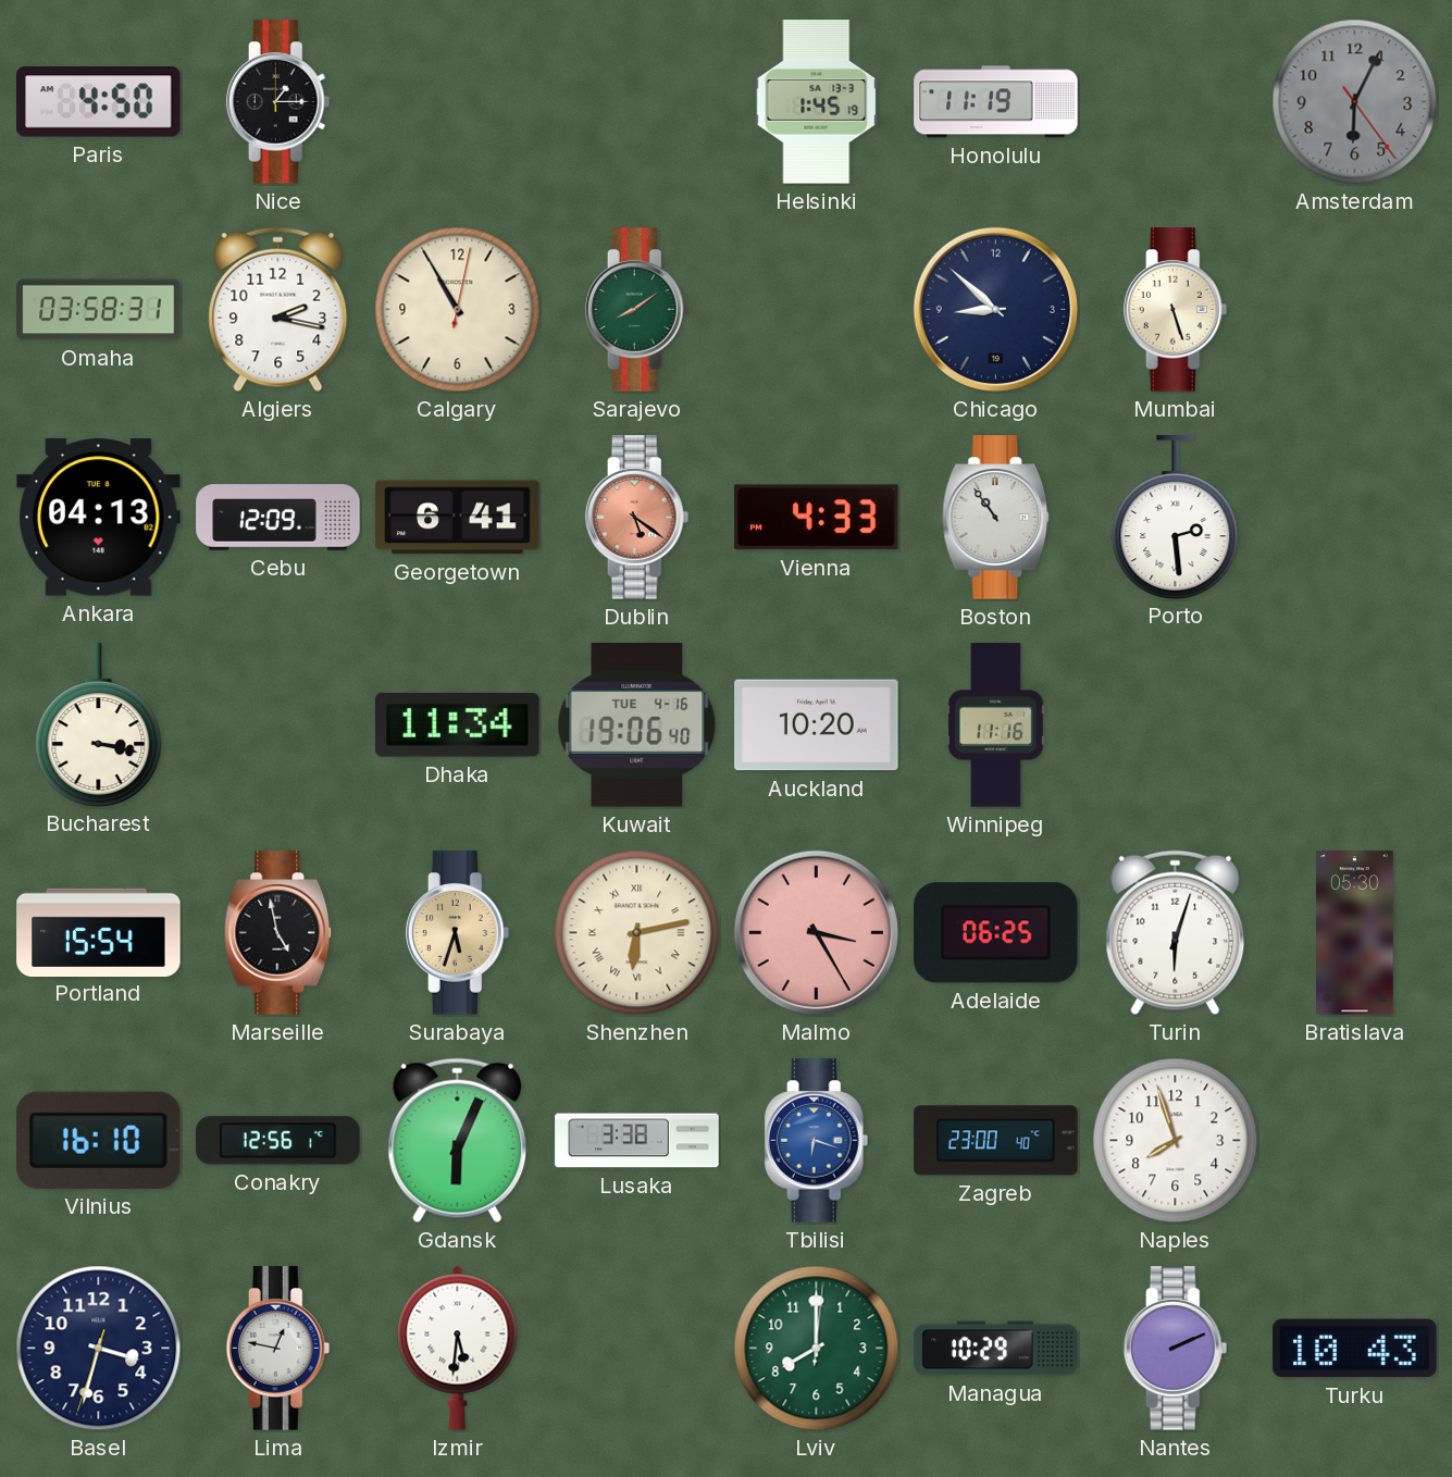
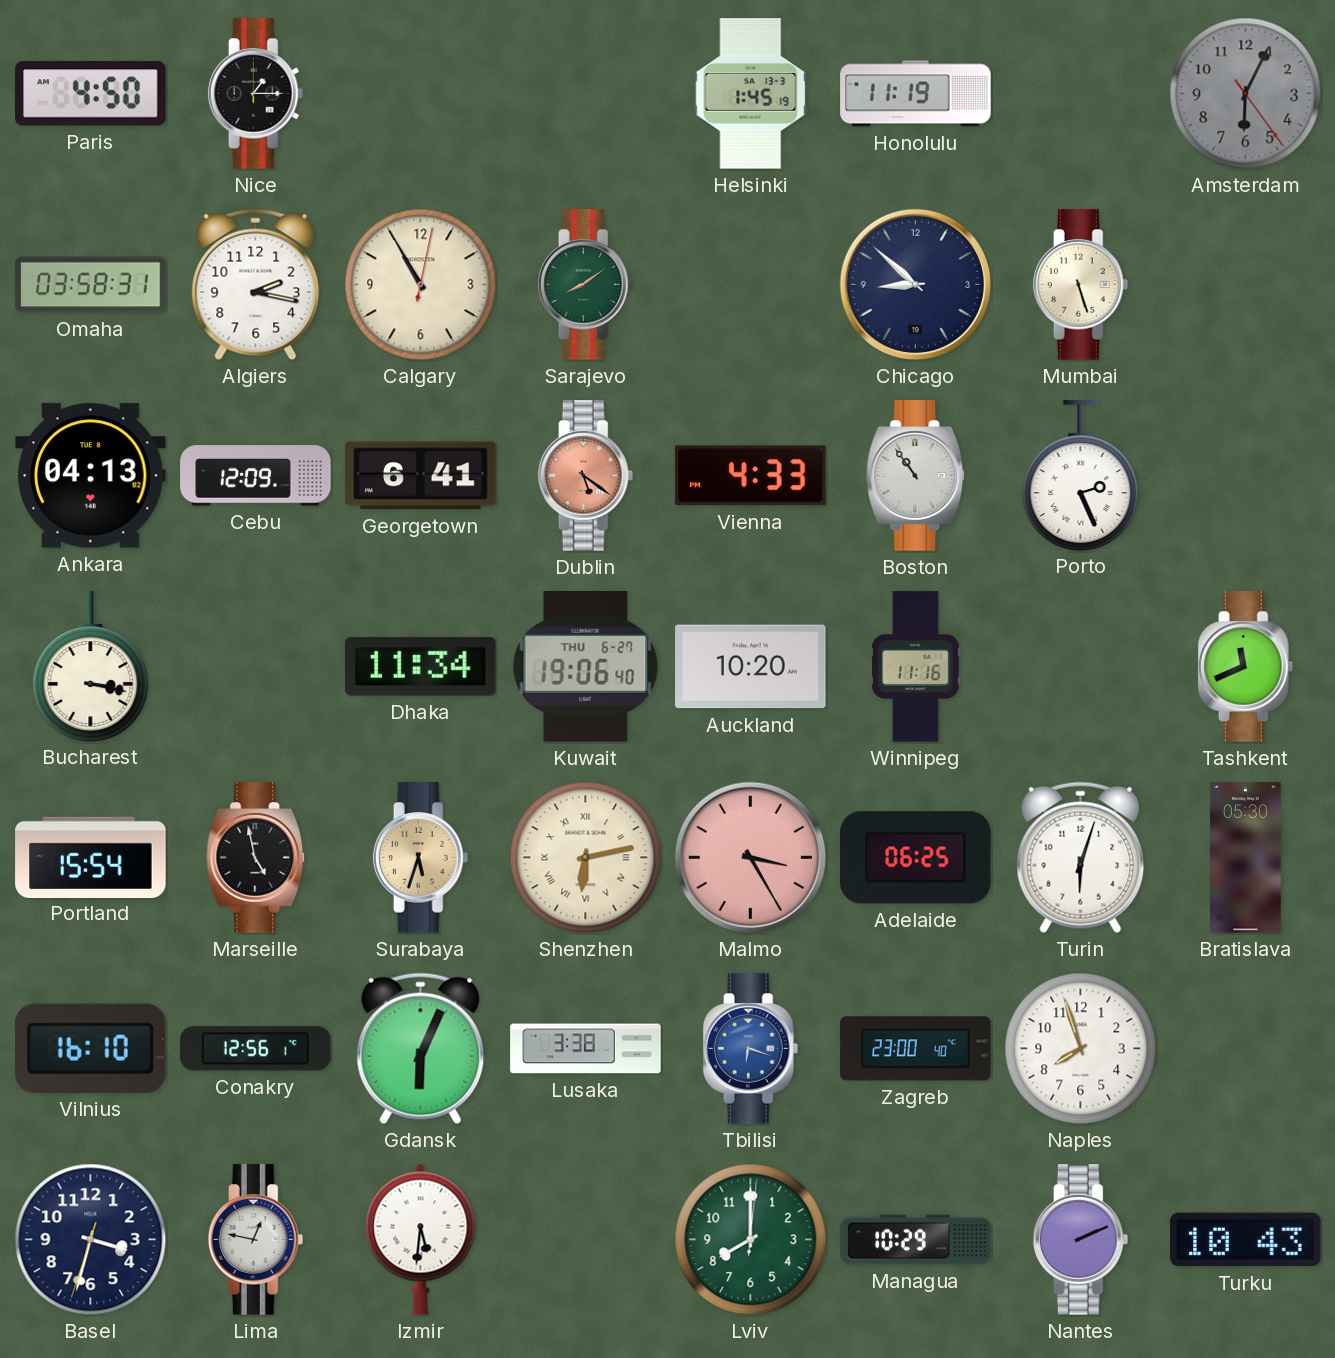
Porto: 2:29 -> 2:26
Kuwait date: TUE 4-16 -> THU 6-27
Tashkent: none -> 11:41
